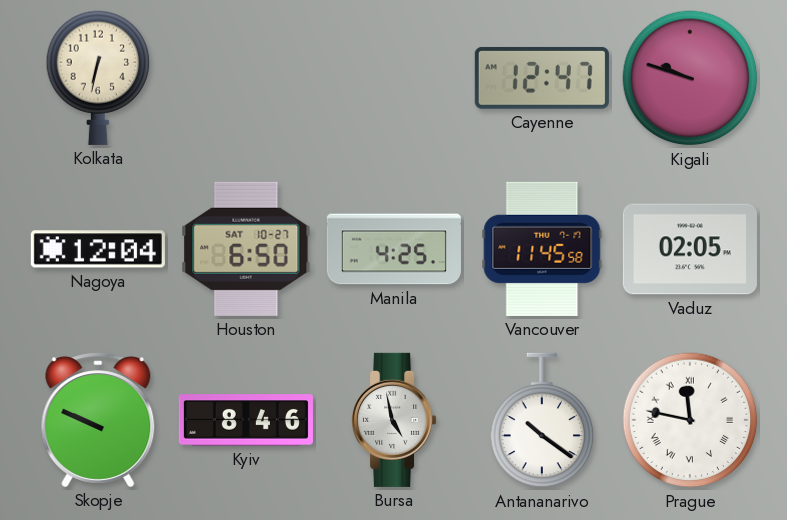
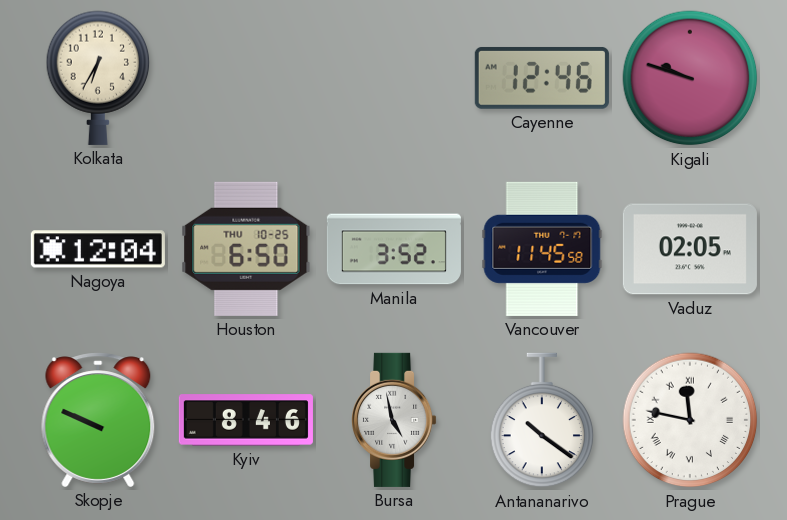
Kolkata: 6:32 -> 6:35
Cayenne: 12:47 -> 12:46
Houston date: SAT 10-27 -> THU 10-25
Manila: 4:25 -> 3:52
